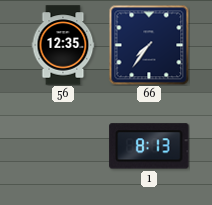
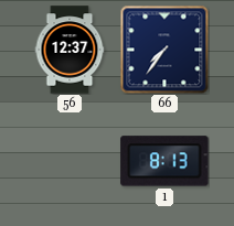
56: 12:35 -> 12:37
